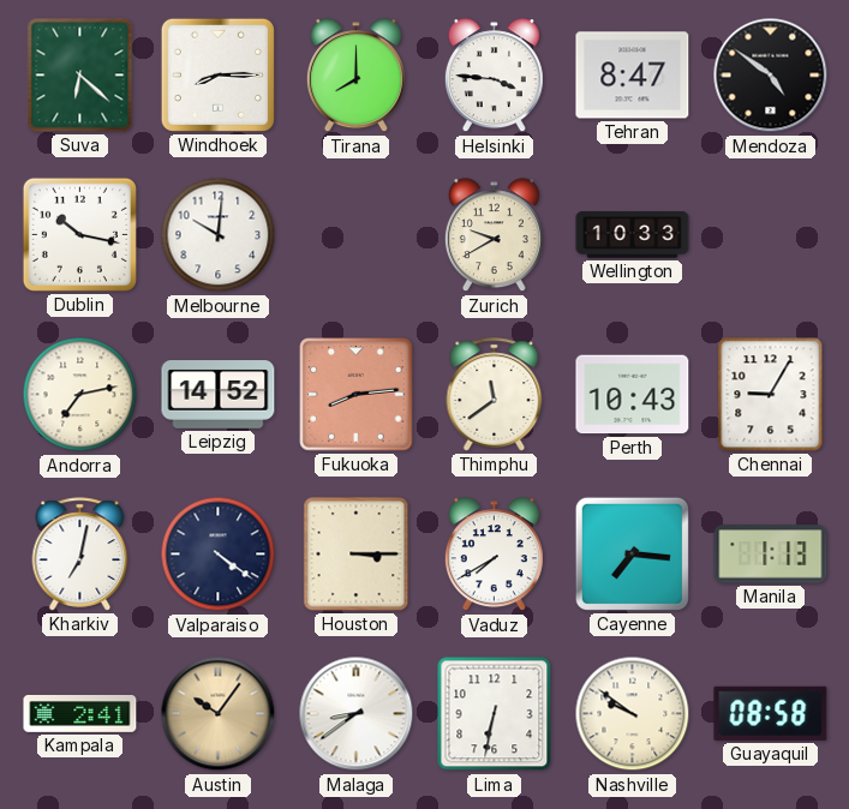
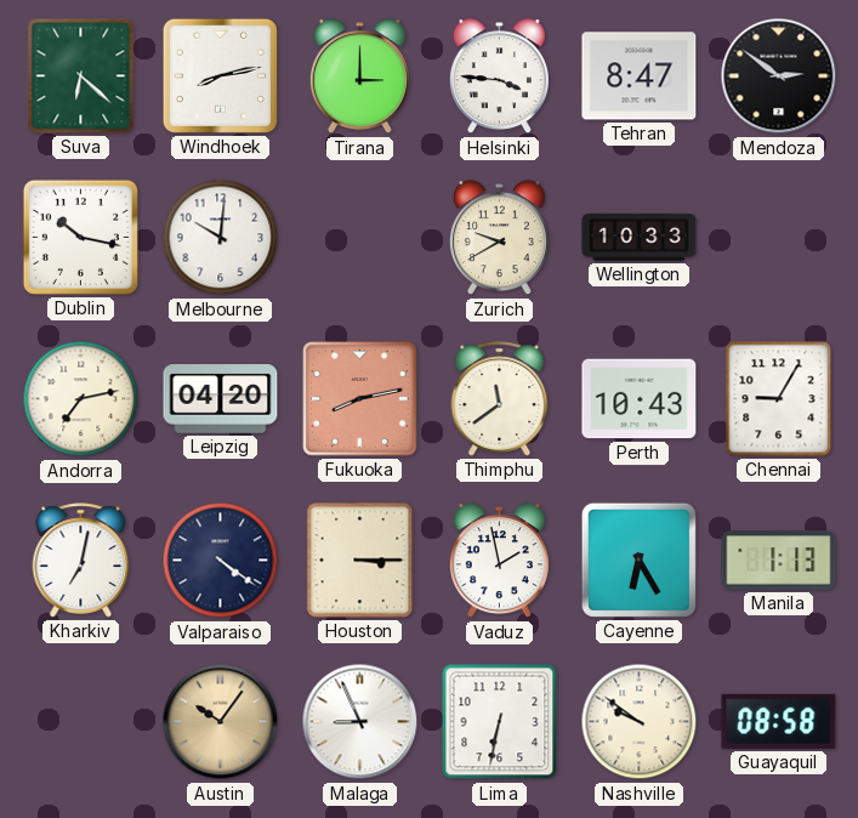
Windhoek: 8:15 -> 8:13
Tirana: 8:00 -> 3:00
Mendoza: 4:51 -> 2:51
Leipzig: 14:52 -> 04:20
Fukuoka: 8:14 -> 8:13
Vaduz: 7:40 -> 1:58
Cayenne: 7:16 -> 6:25
Kampala: 2:41 -> none
Malaga: 8:39 -> 8:56
